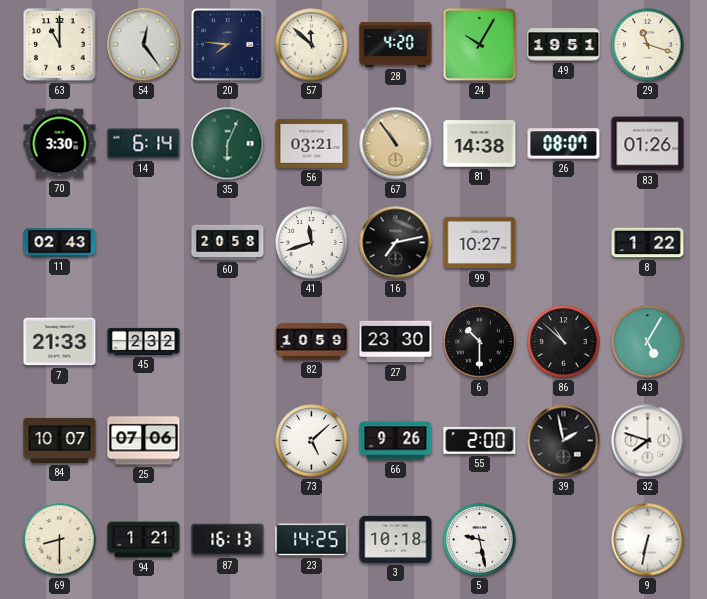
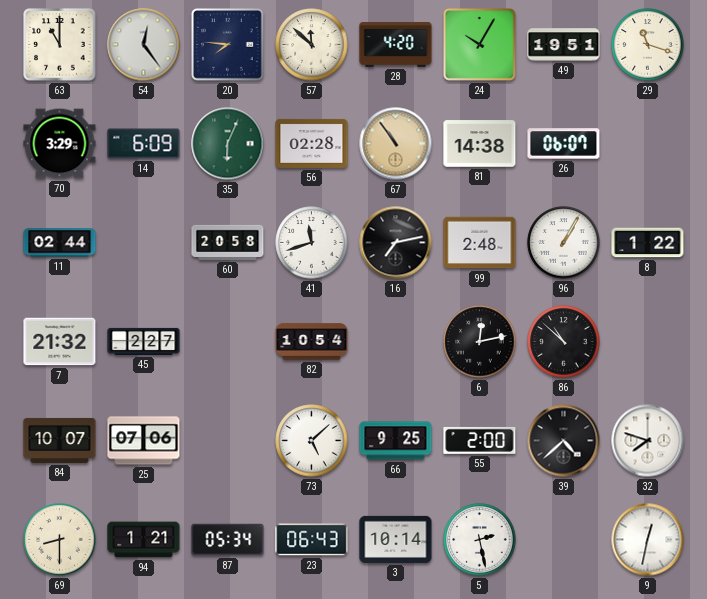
70: 3:30 -> 3:29
14: 6:14 -> 6:09
56: 03:21 -> 02:28
26: 08:07 -> 06:07
83: 01:26 -> none
11: 02:43 -> 02:44
99: 10:27 -> 2:48
96: none -> 1:05
7: 21:33 -> 21:32
45: 2:32 -> 2:27
82: 10:59 -> 10:54
27: 23:30 -> none
6: 10:30 -> 12:13
43: 5:05 -> none
66: 9:26 -> 9:25
39: 1:58 -> 4:38
87: 16:13 -> 05:34
23: 14:25 -> 06:43
3: 10:18 -> 10:14
5: 9:28 -> 2:28
9: 6:32 -> 12:32
